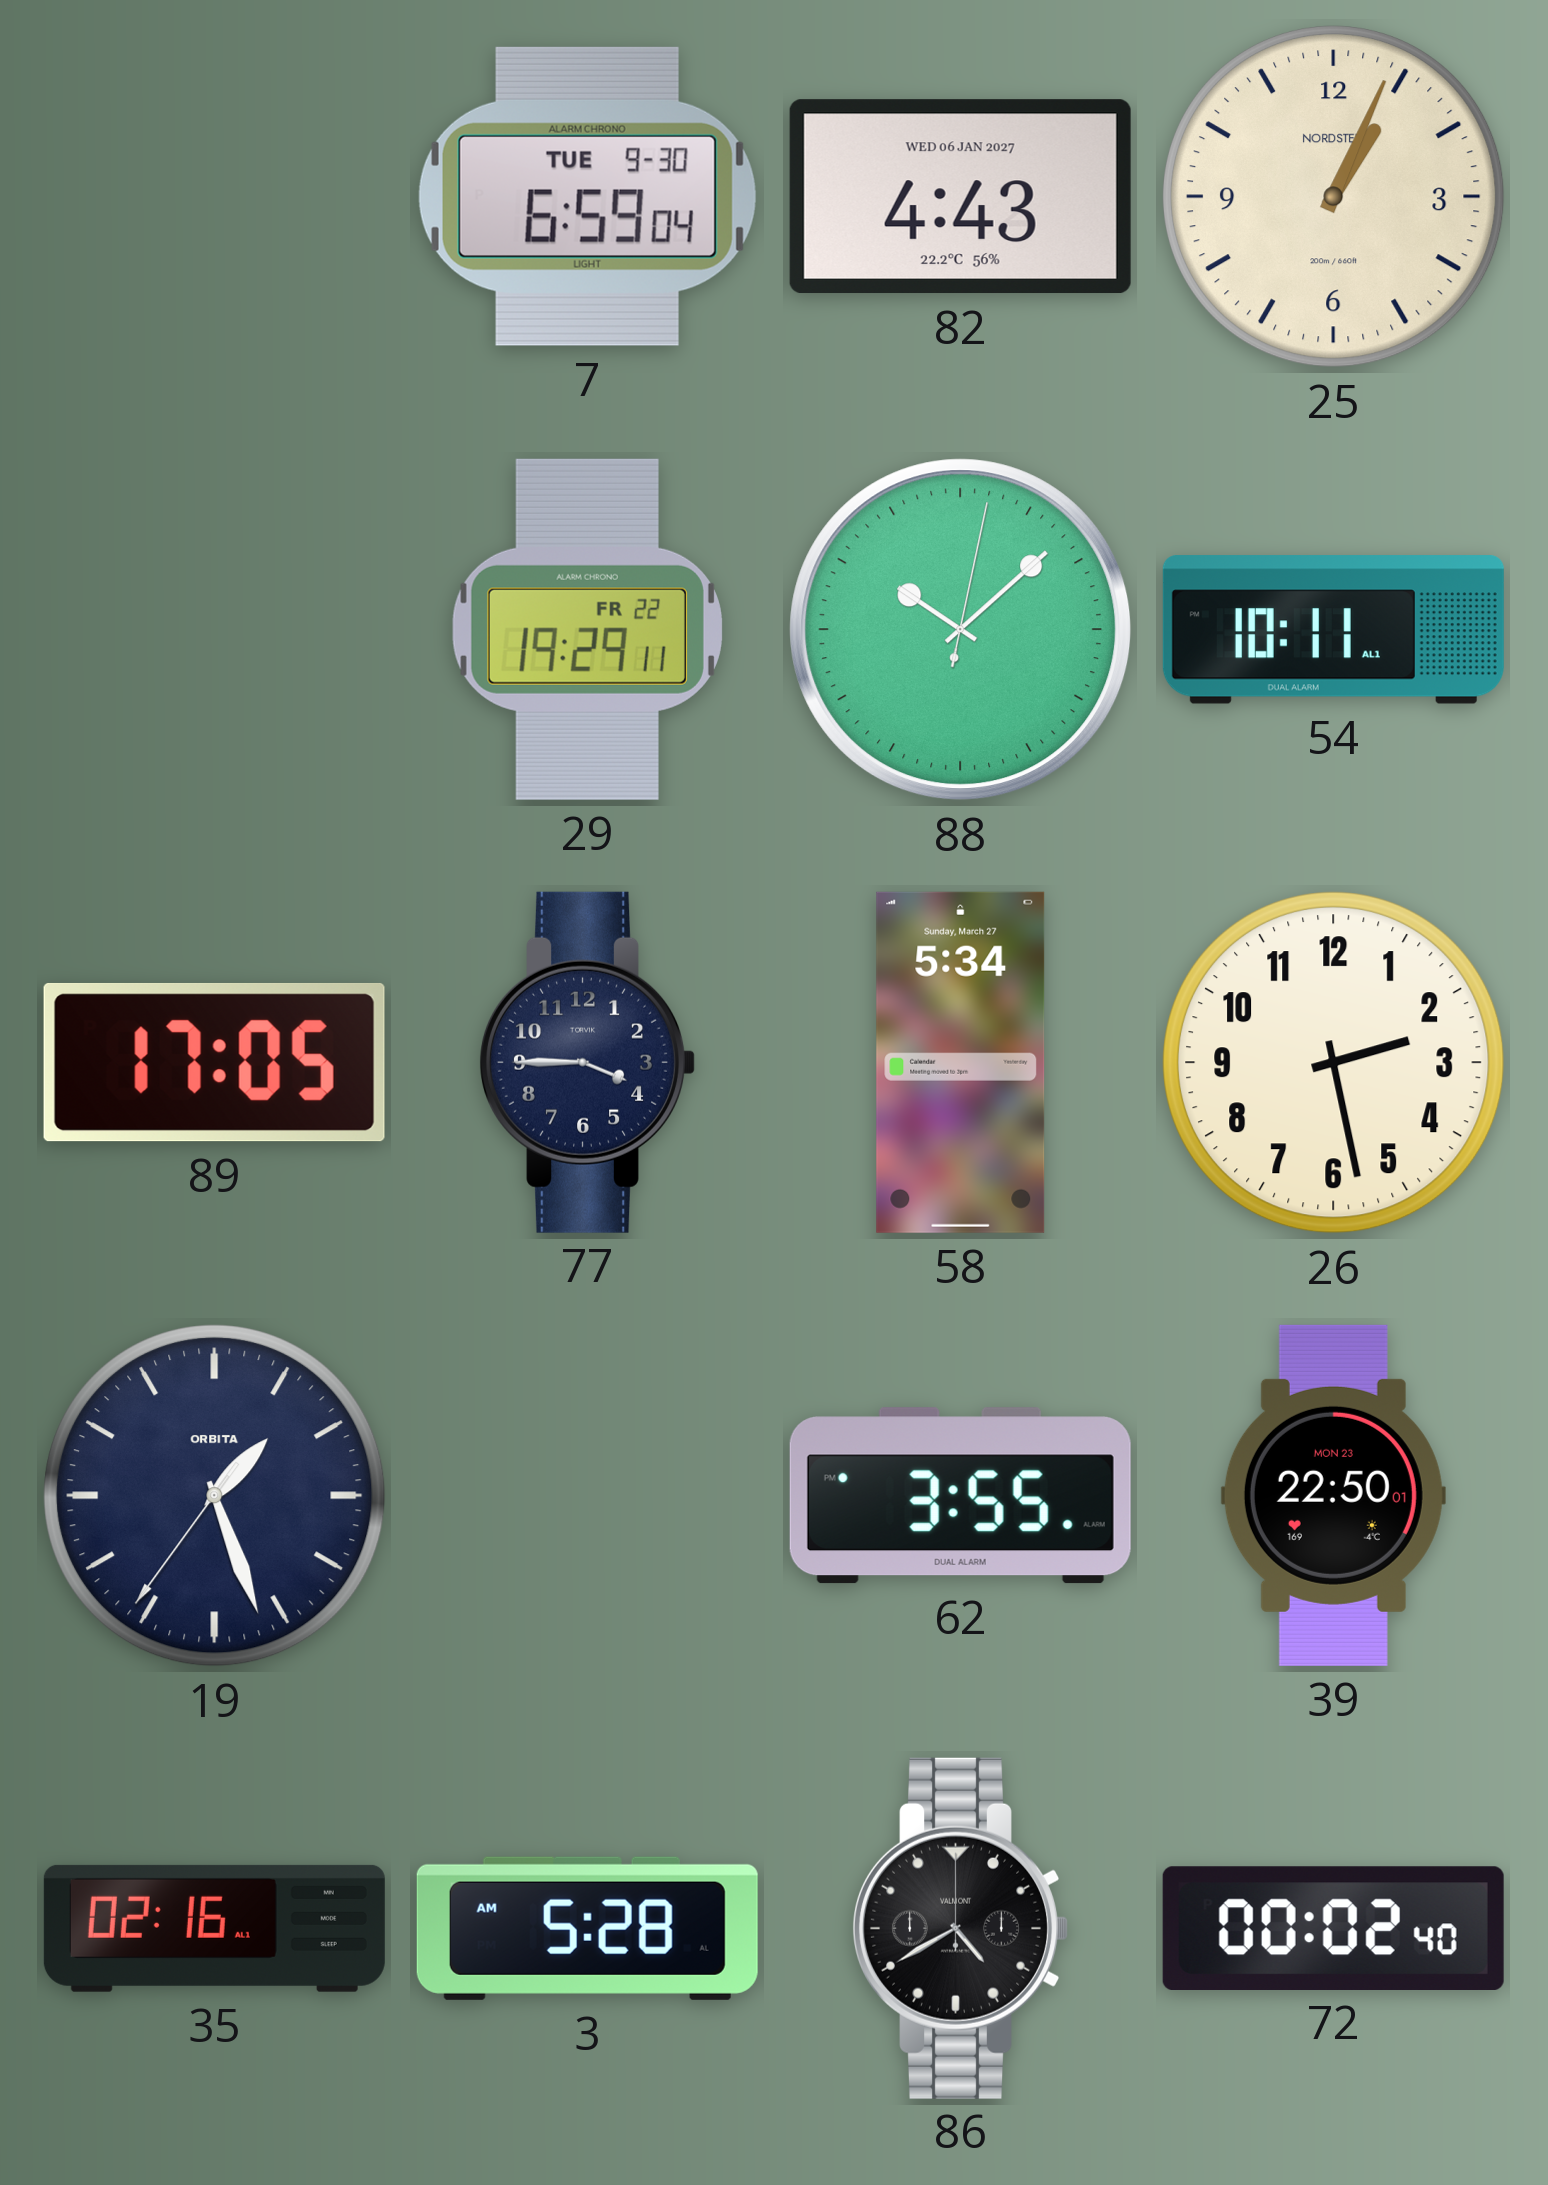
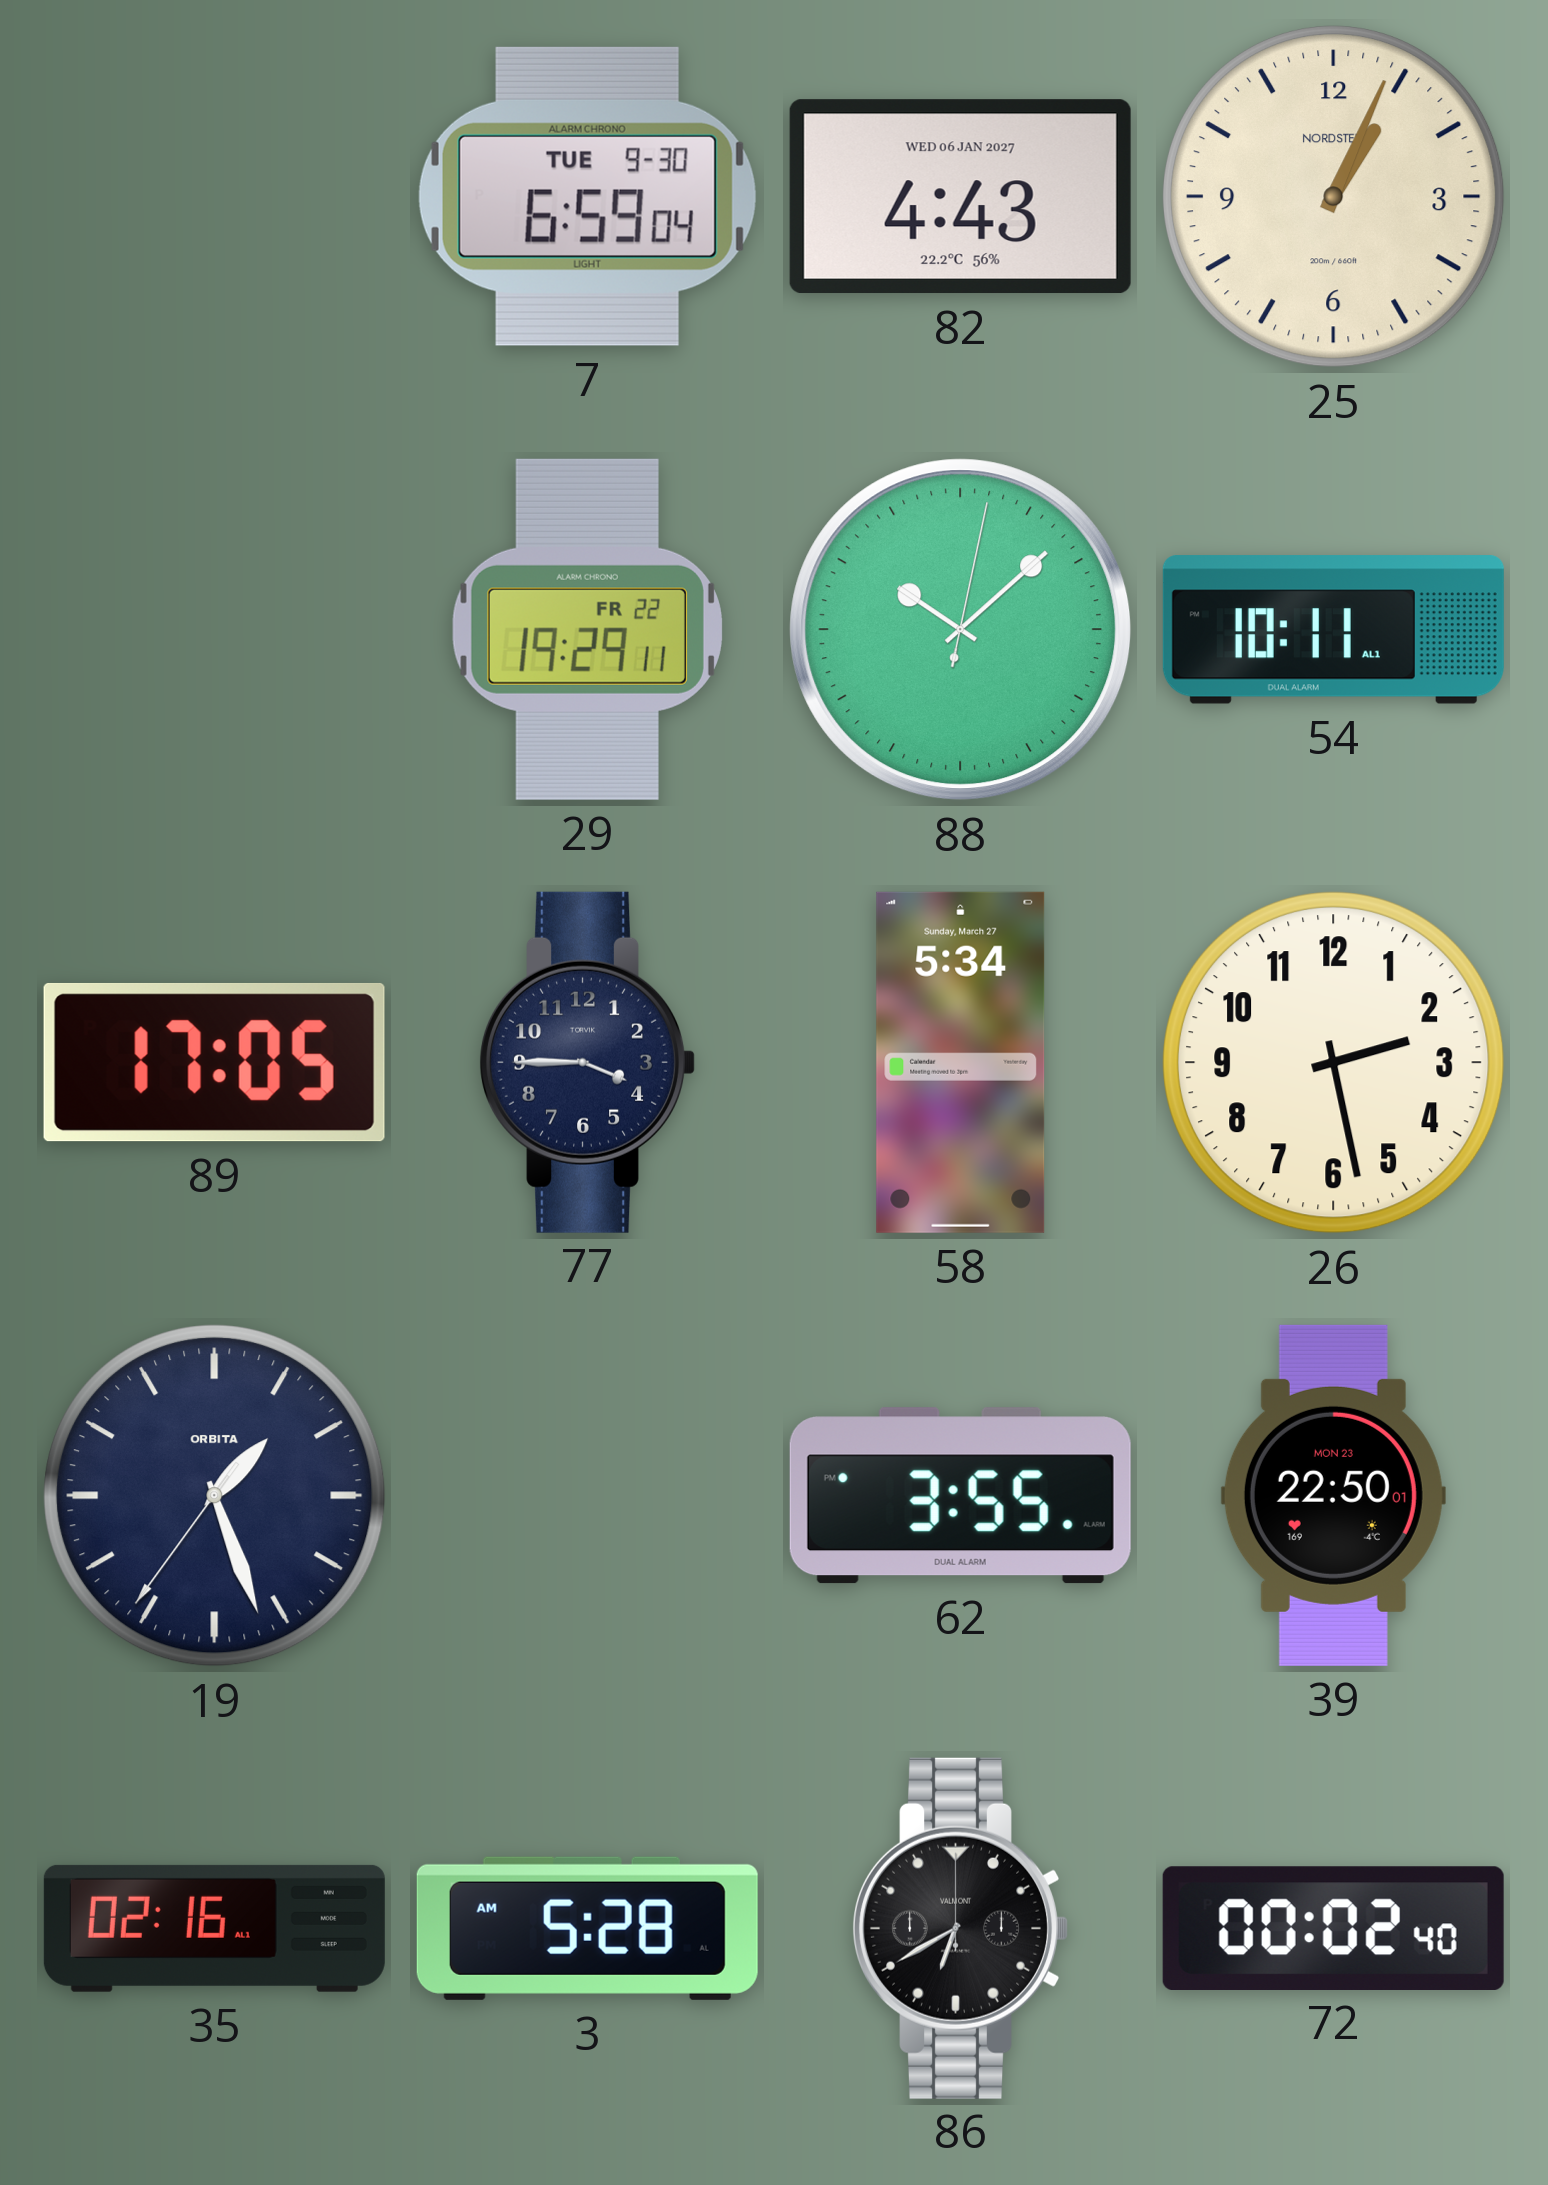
86: 4:40 -> 6:40
